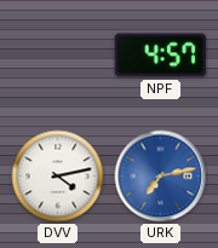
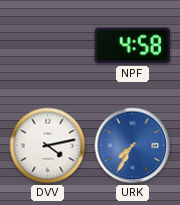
NPF: 4:57 -> 4:58
URK: 7:13 -> 7:35
